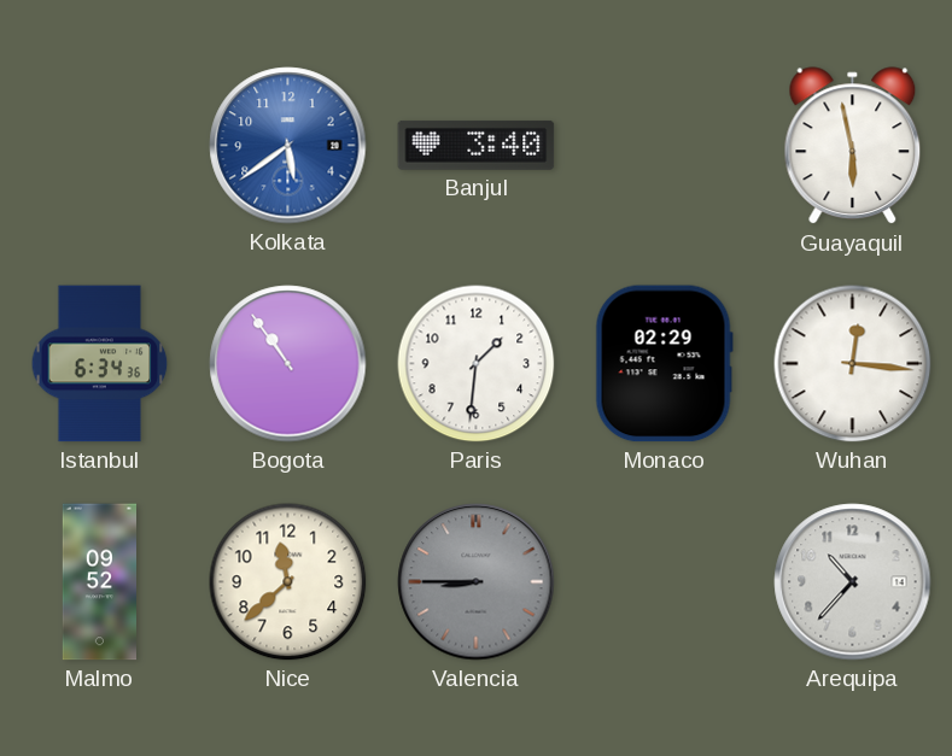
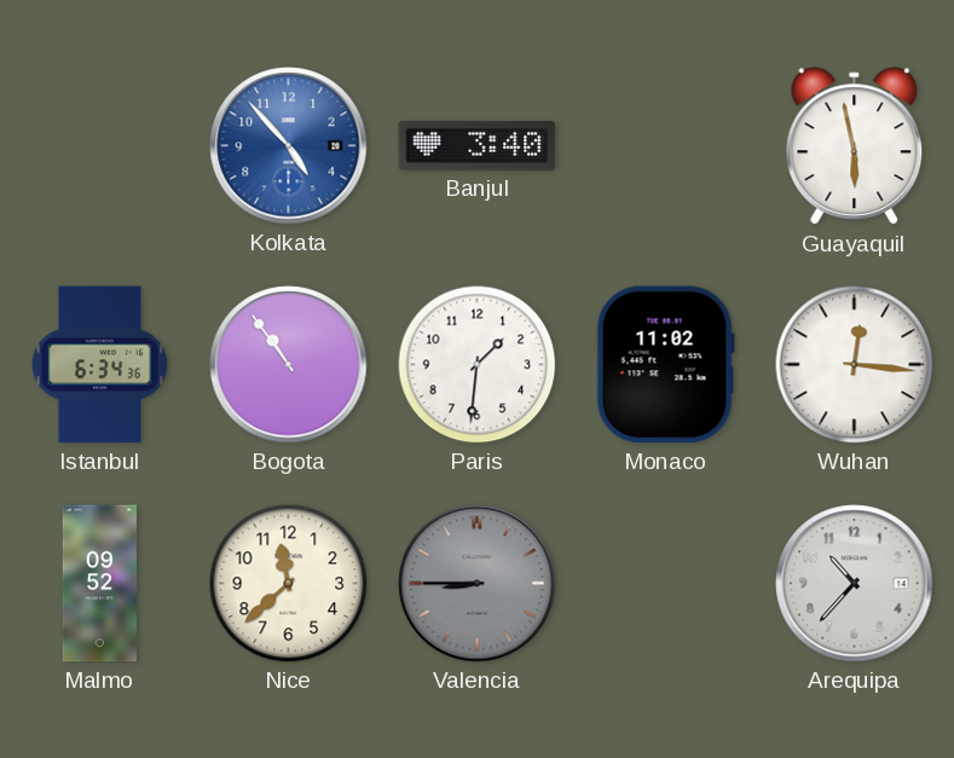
Kolkata: 5:39 -> 4:53
Monaco: 02:29 -> 11:02
